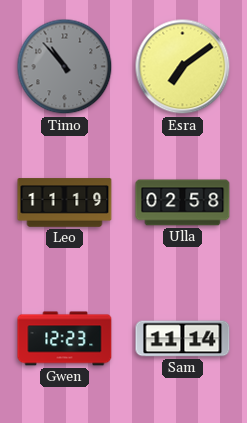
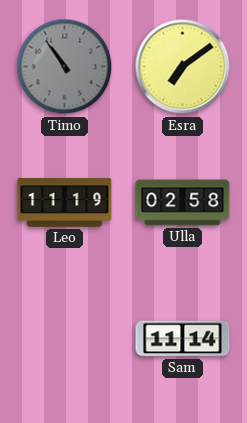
Timo: 10:53 -> 10:54
Gwen: 12:23 -> none
